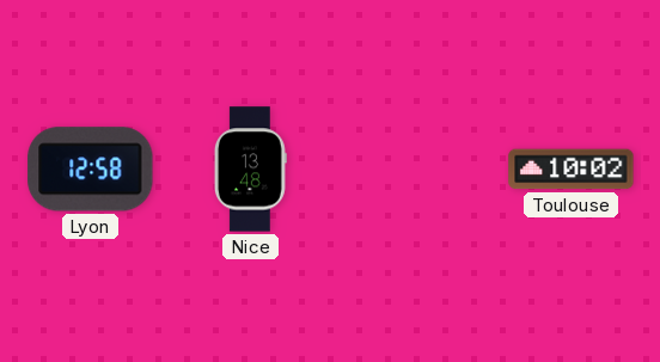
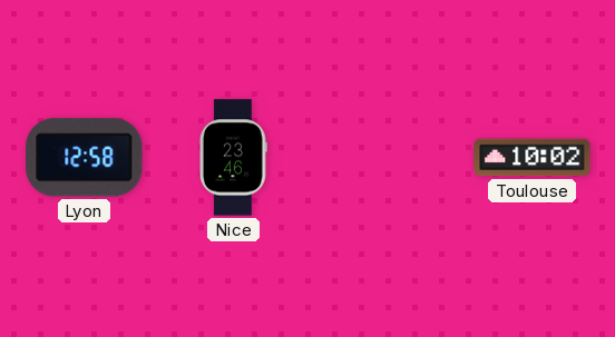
Nice: 13:48 -> 23:46
